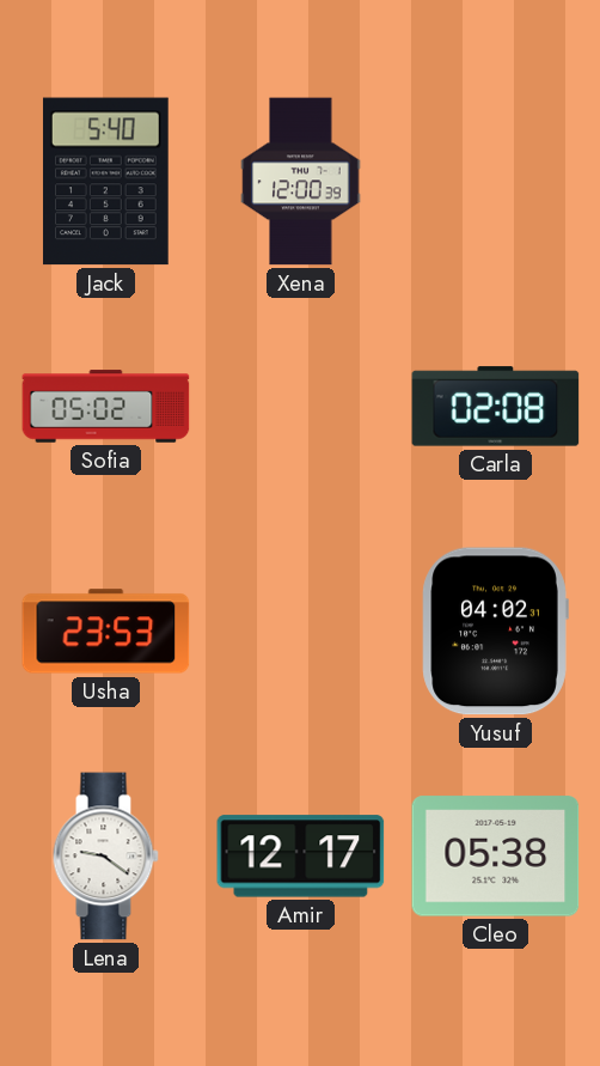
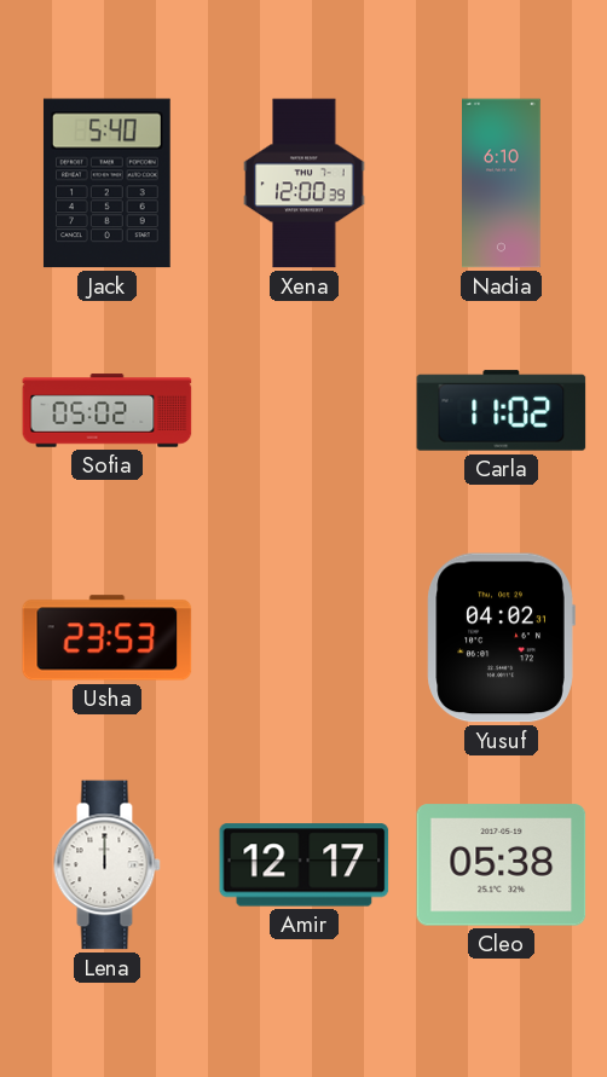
Nadia: none -> 6:10
Carla: 02:08 -> 11:02
Lena: 9:21 -> 12:00
